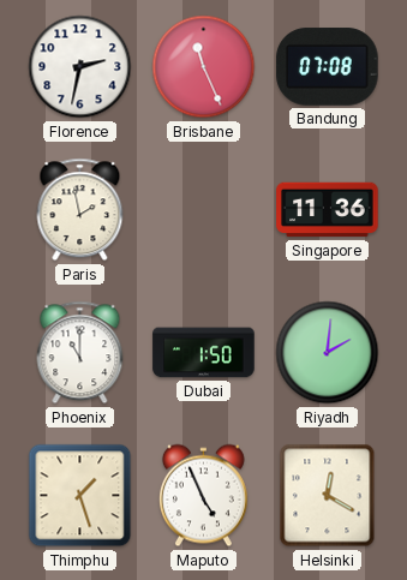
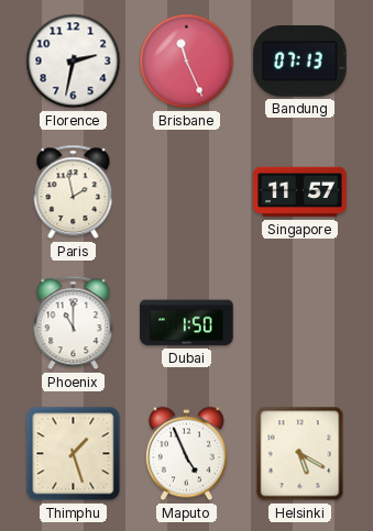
Bandung: 07:08 -> 07:13
Singapore: 11:36 -> 11:57
Riyadh: 2:01 -> none
Helsinki: 12:20 -> 5:20
